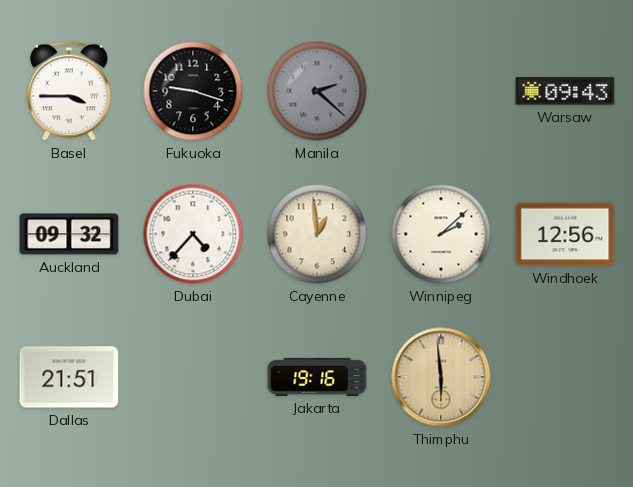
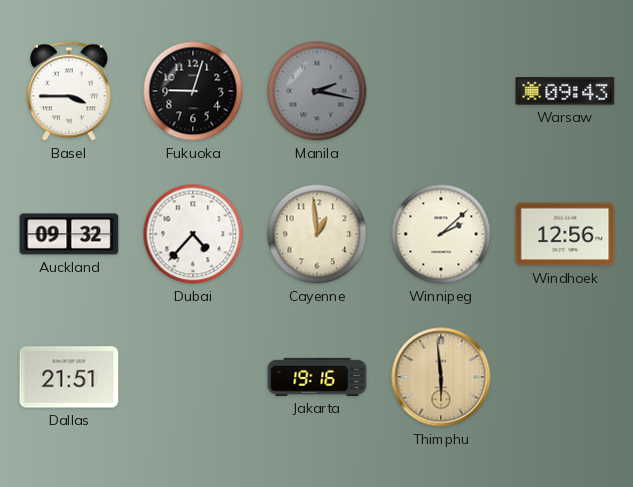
Fukuoka: 9:18 -> 9:03
Manila: 2:22 -> 2:17
